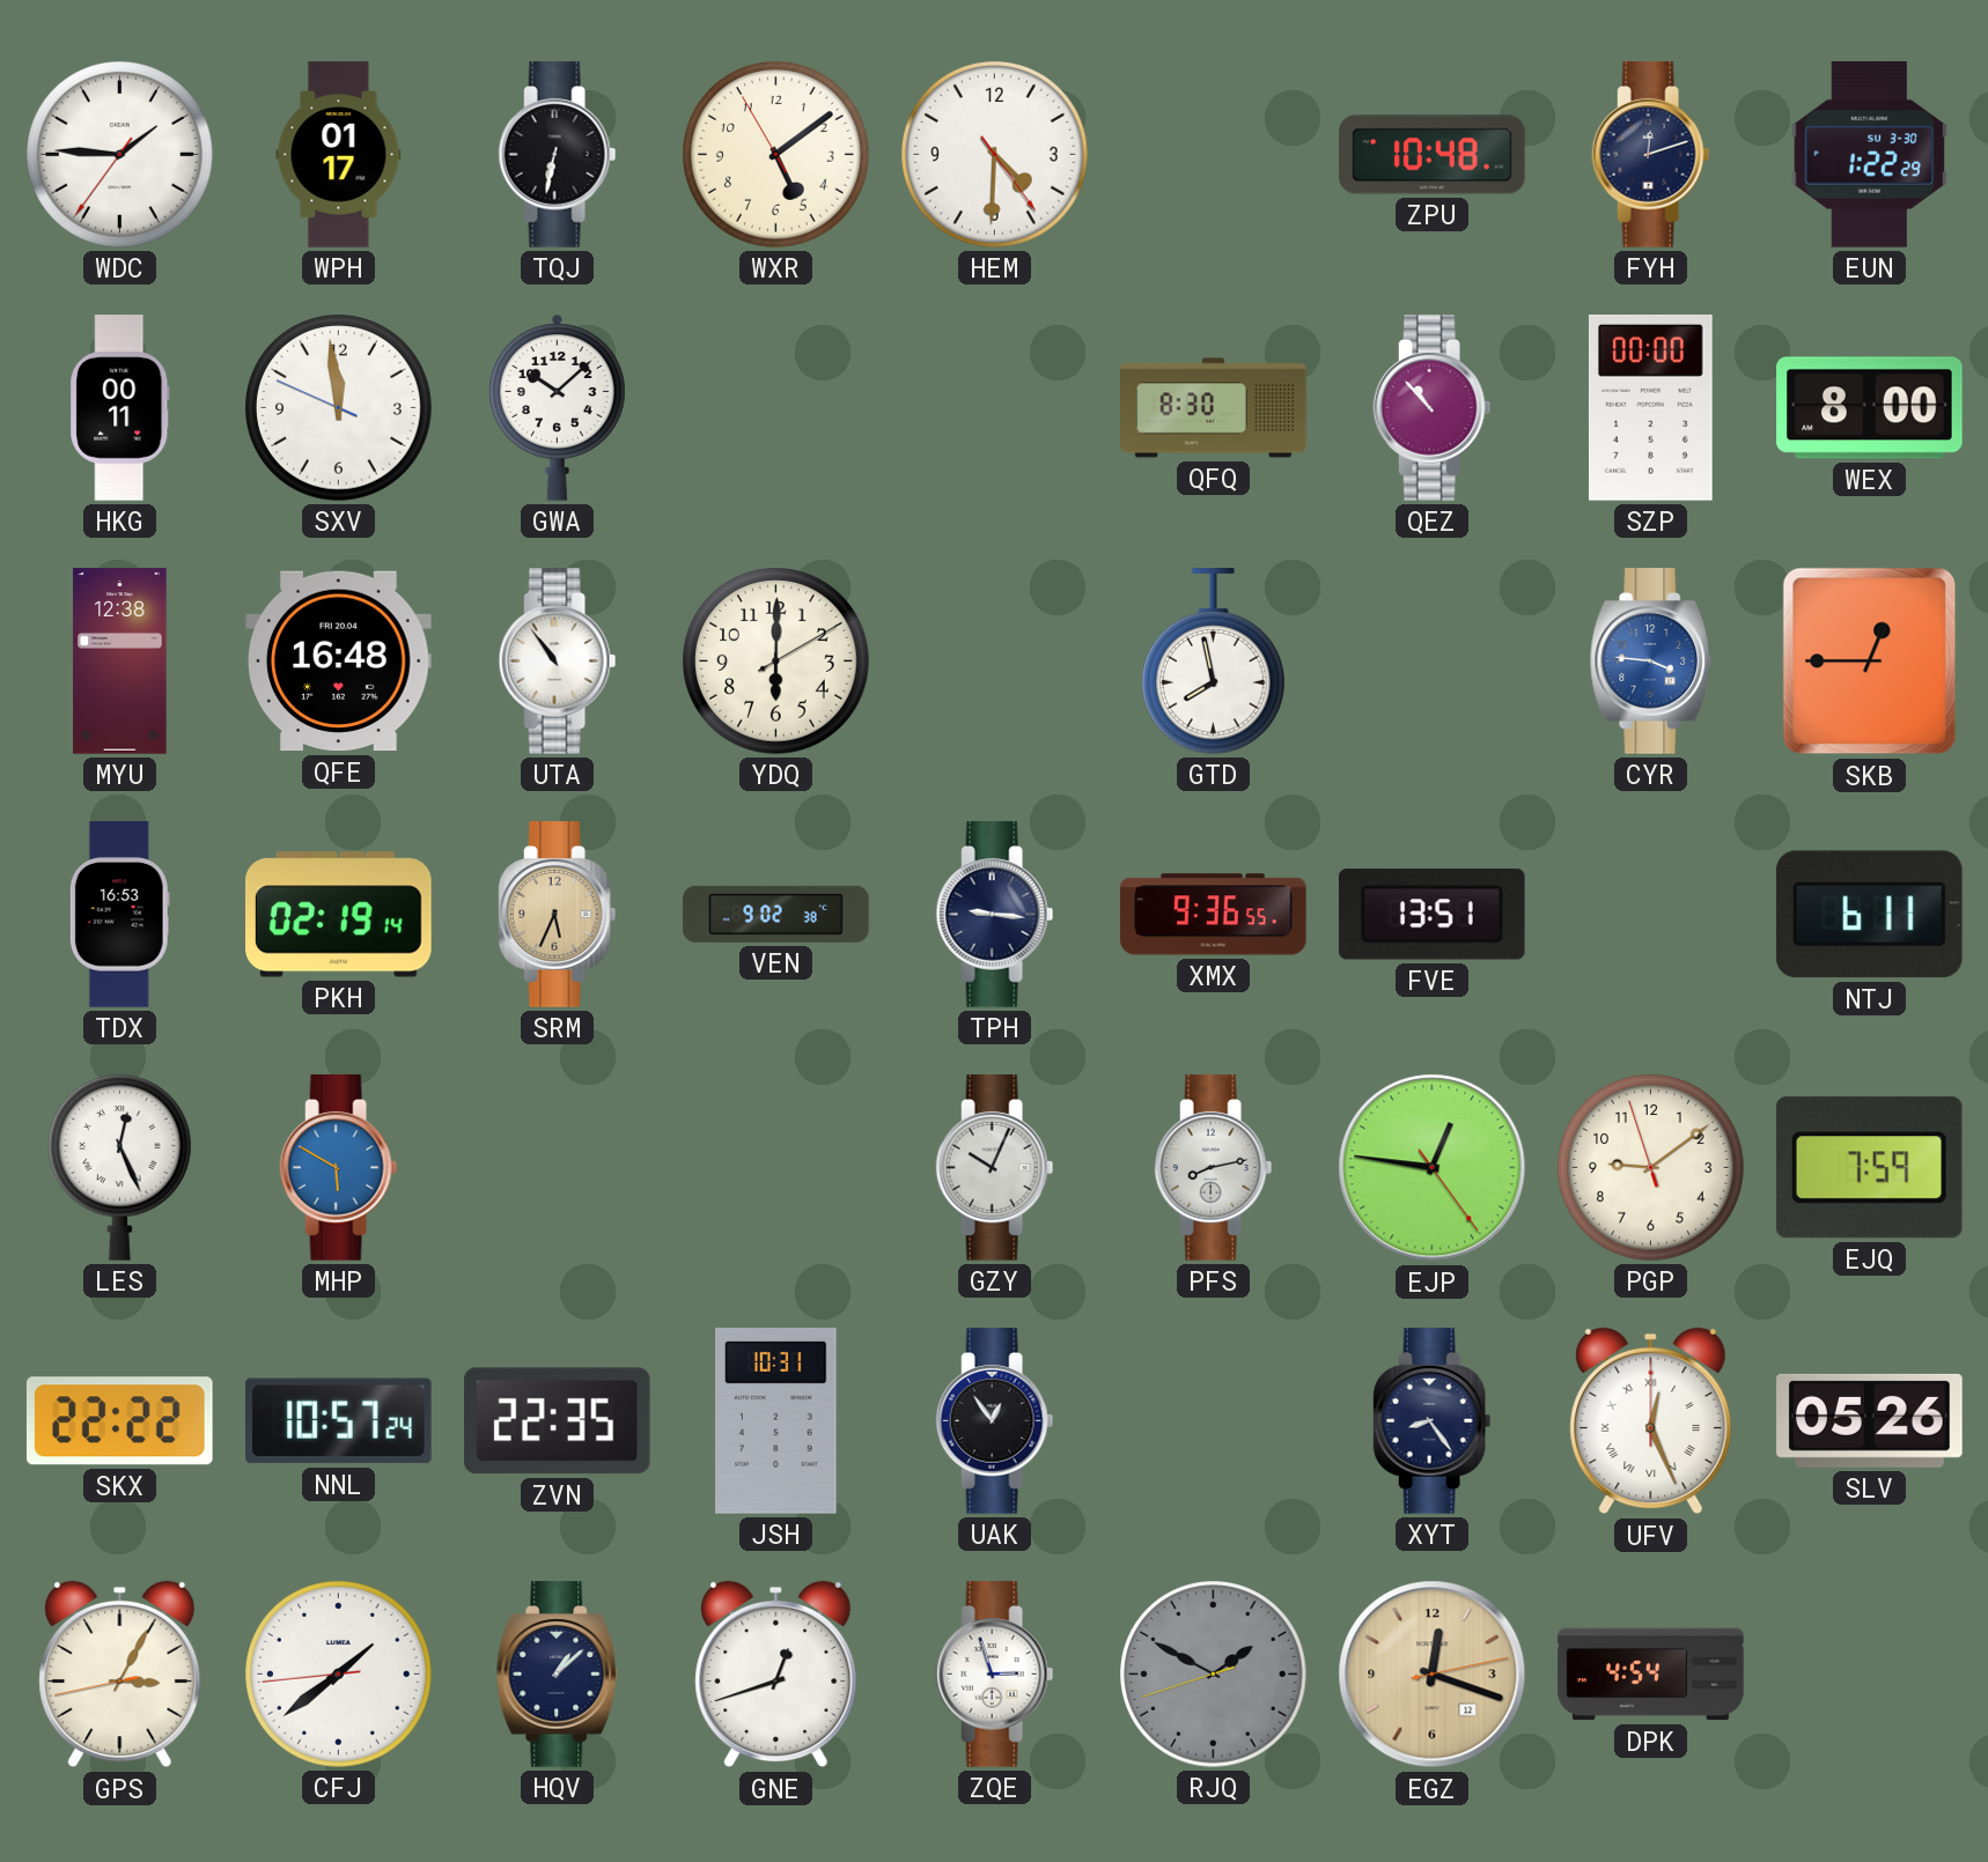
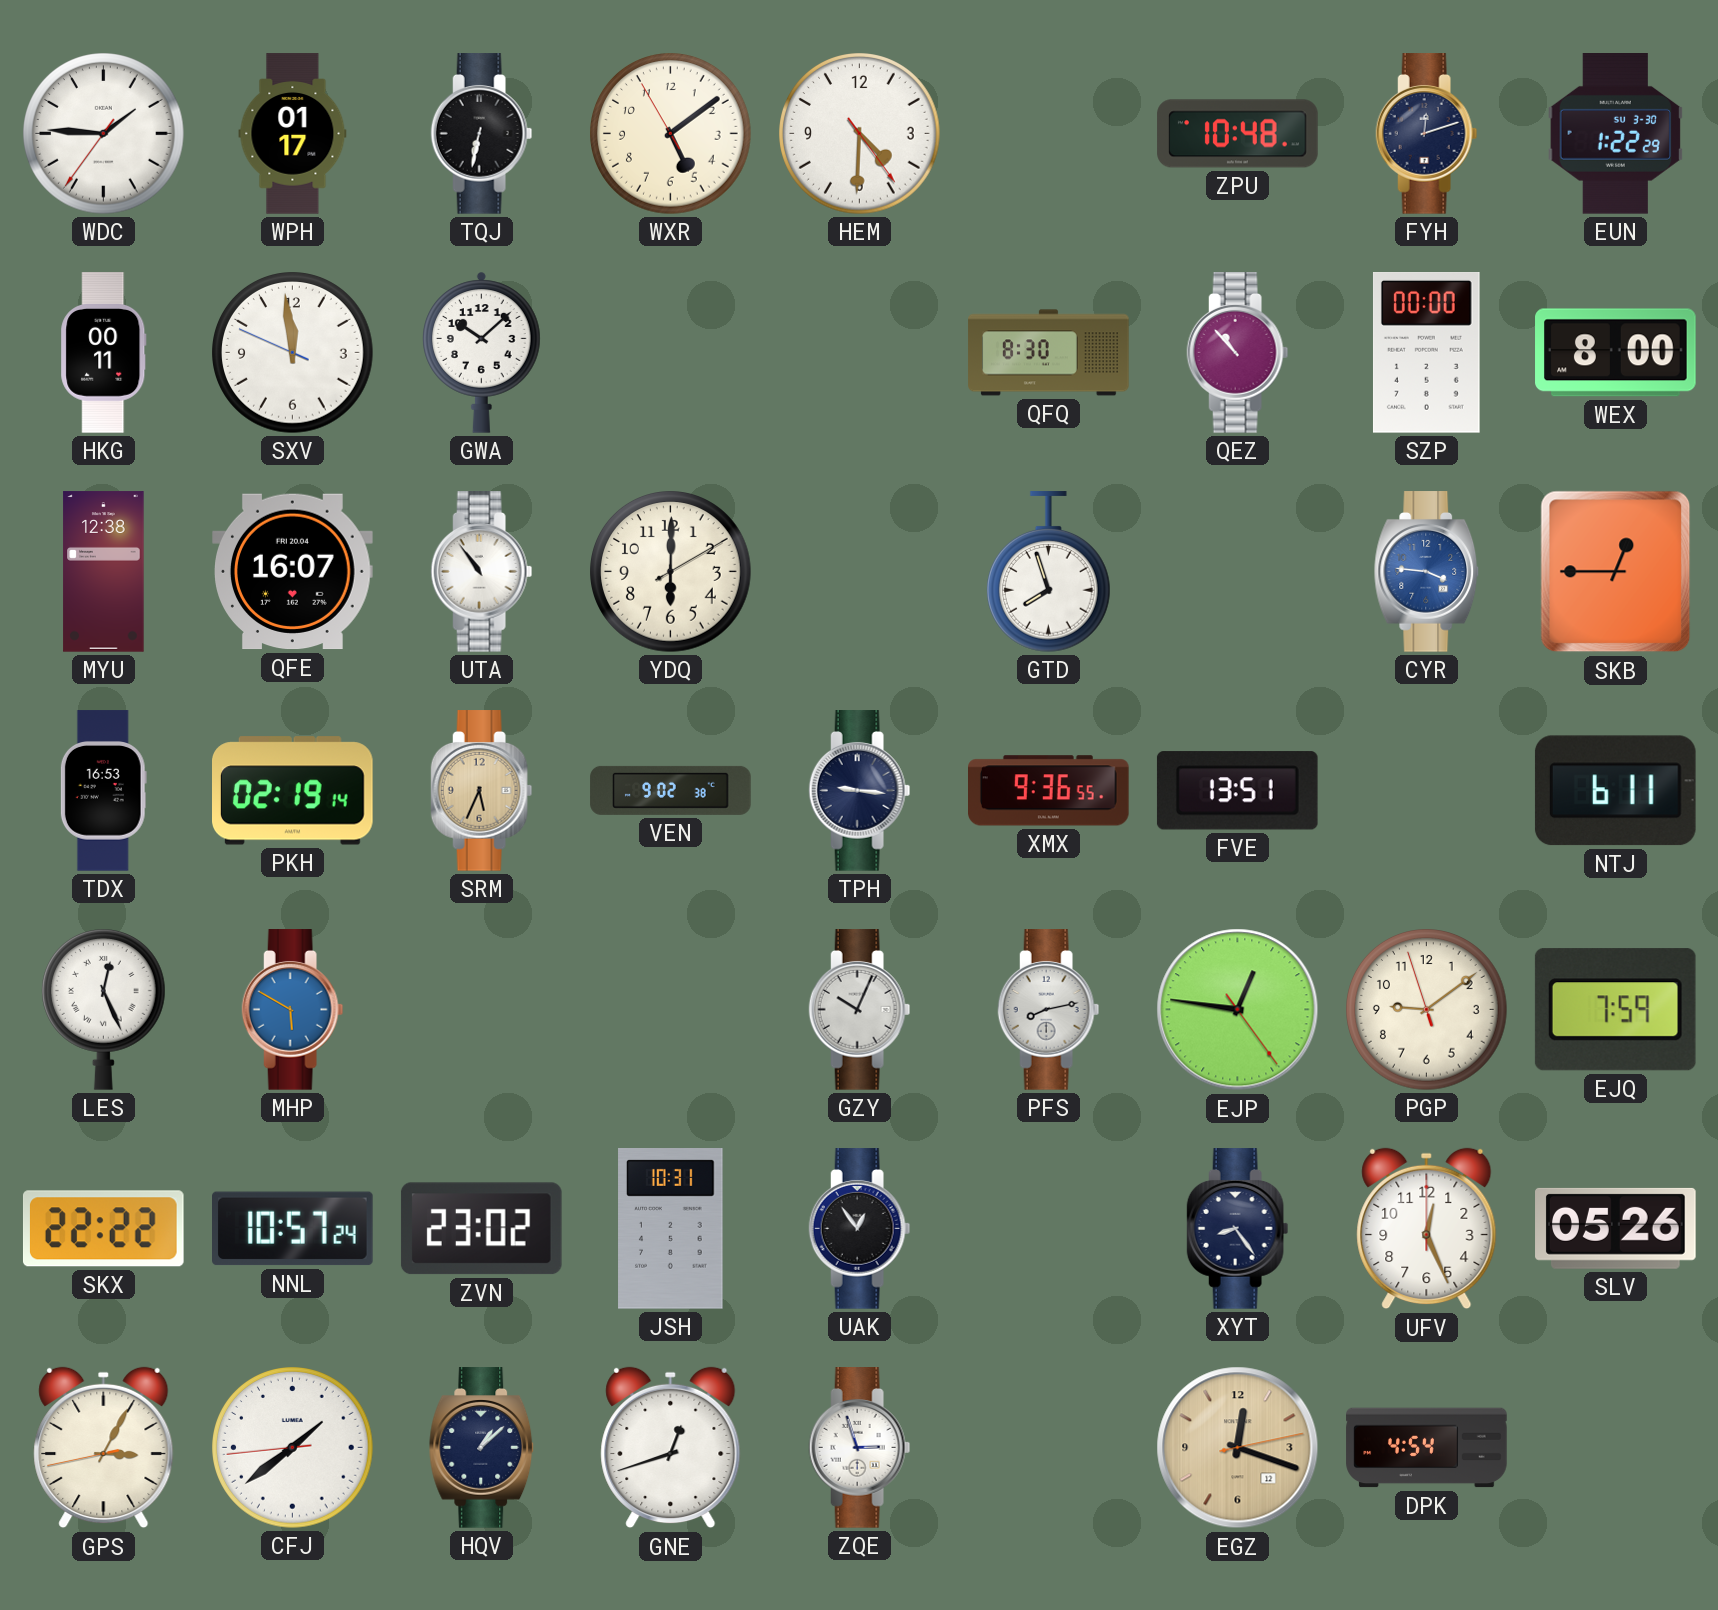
QFE: 16:48 -> 16:07
GTD: 7:58 -> 7:57
ZVN: 22:35 -> 23:02
UFV numerals: Roman -> Arabic
RJQ: 1:49 -> none
